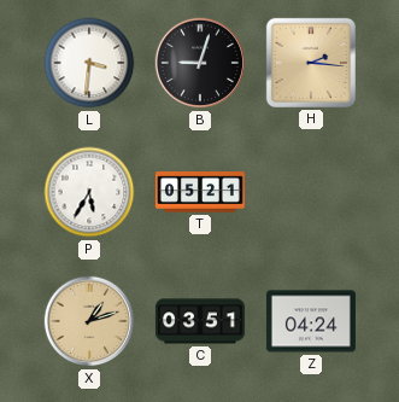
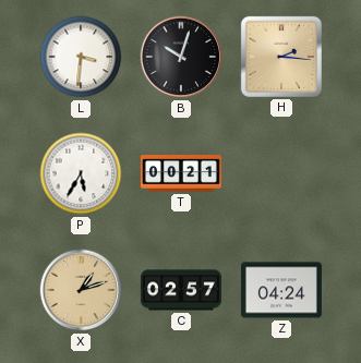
B: 9:03 -> 10:03
T: 05:21 -> 00:21
C: 03:51 -> 02:57
